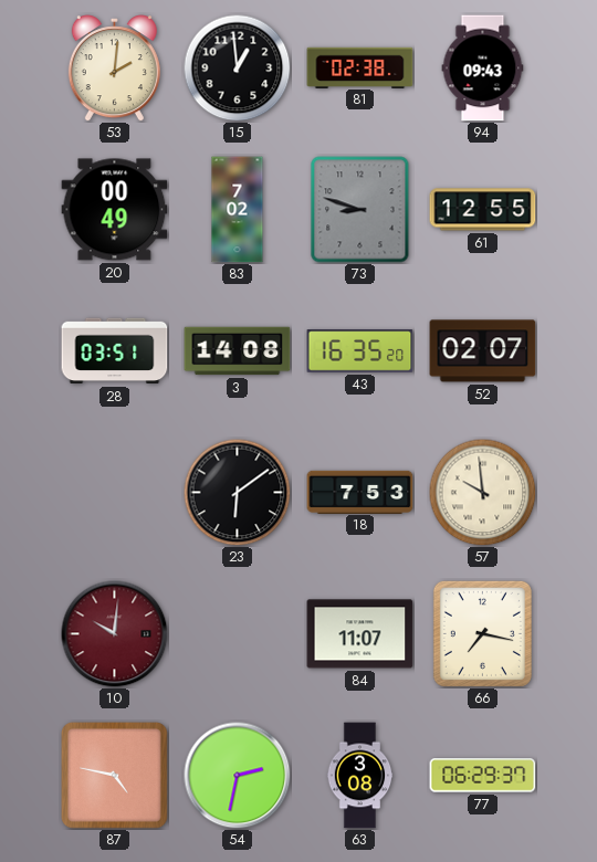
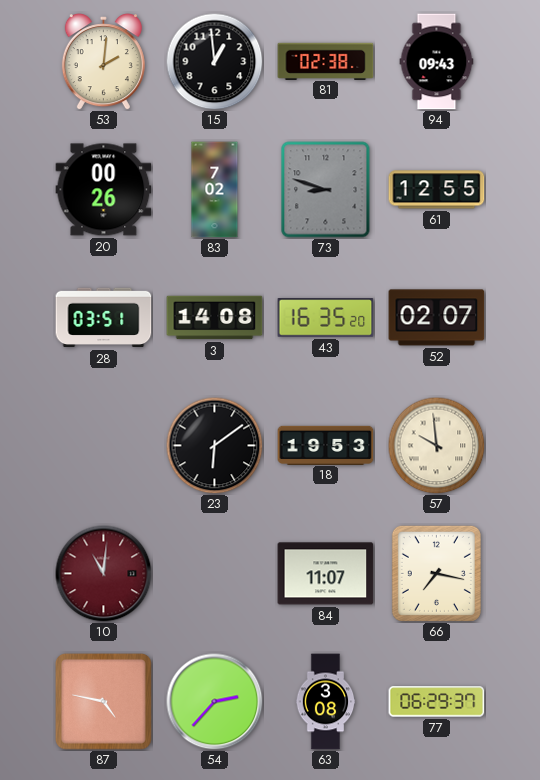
20: 00:49 -> 00:26
18: 7:53 -> 19:53
10: 10:01 -> 11:01
54: 2:32 -> 2:37
